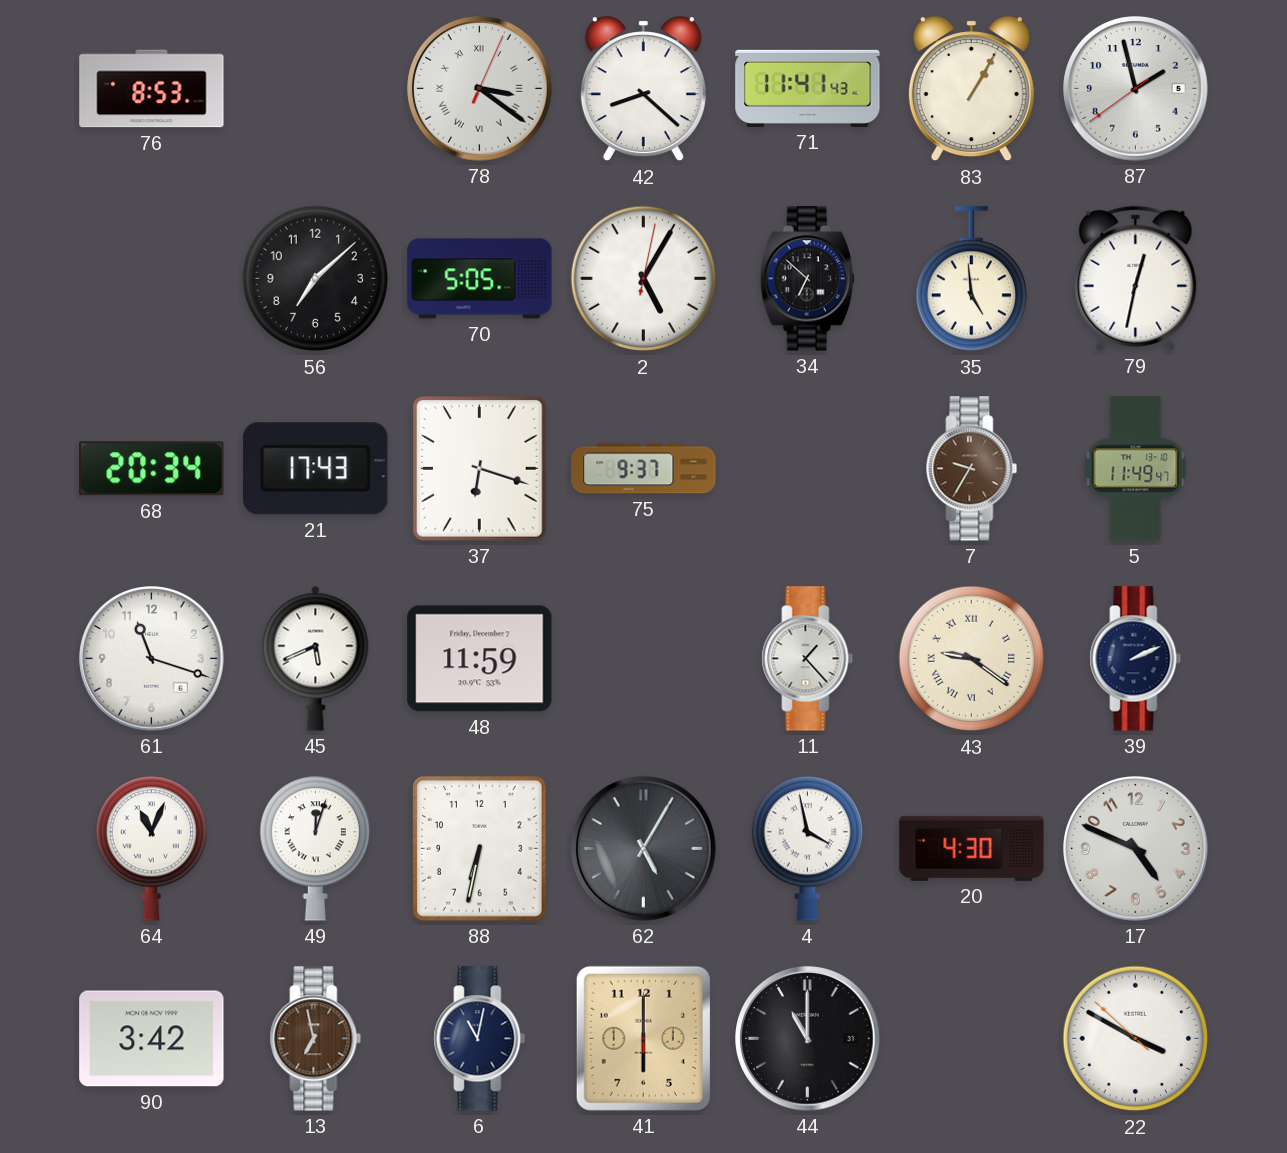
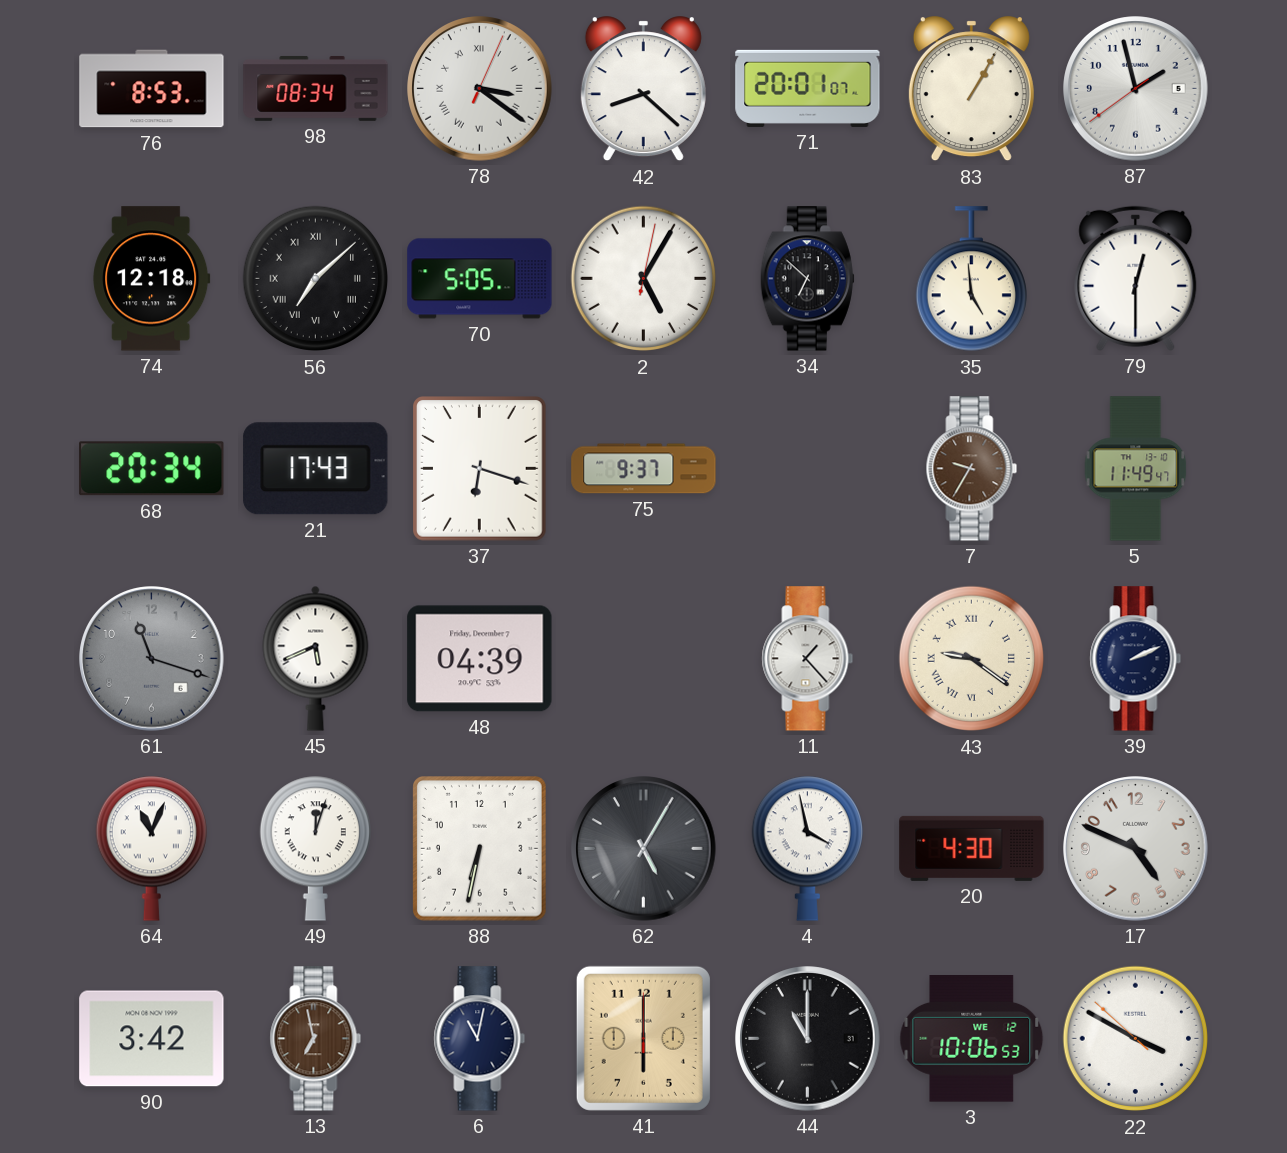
98: none -> 08:34
71: 11:41 -> 20:01
74: none -> 12:18
56 numerals: Arabic -> Roman
79: 12:32 -> 12:30
61 dial: white -> grey
48: 11:59 -> 04:39
3: none -> 10:06
